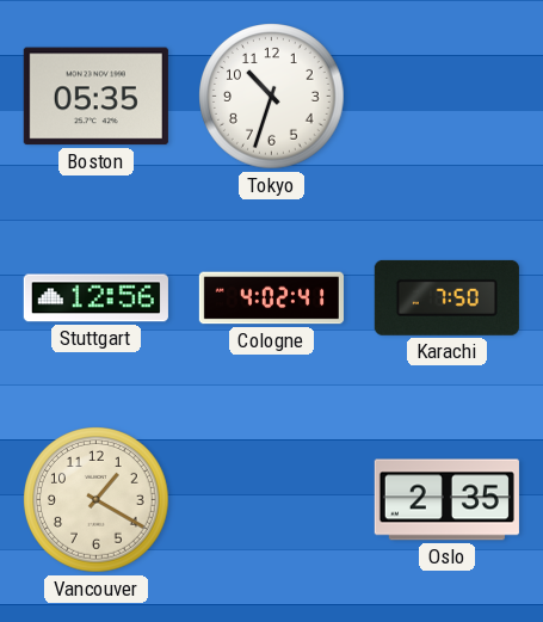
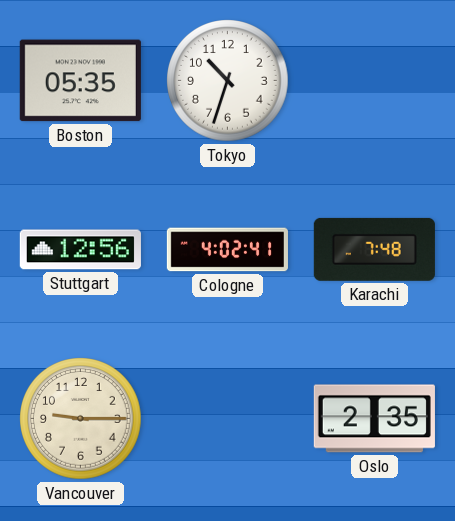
Karachi: 7:50 -> 7:48
Vancouver: 1:20 -> 9:15
